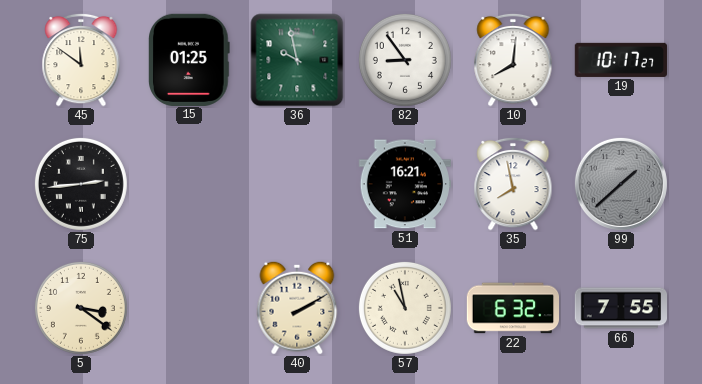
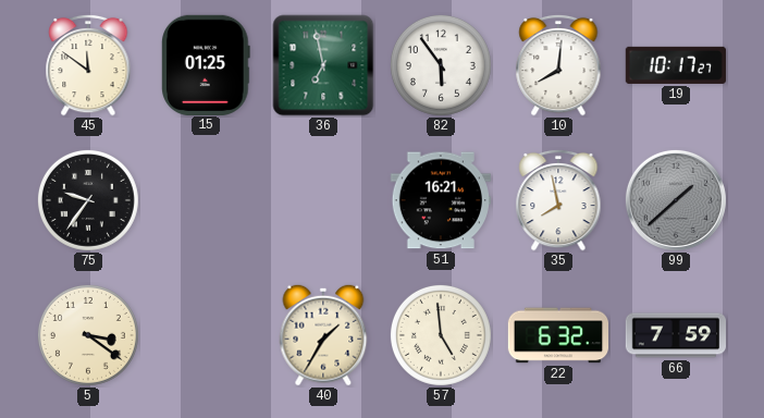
36: 9:58 -> 6:58
82: 8:54 -> 5:54
75: 2:44 -> 9:36
40: 2:10 -> 1:35
57: 10:58 -> 4:59
66: 7:55 -> 7:59
